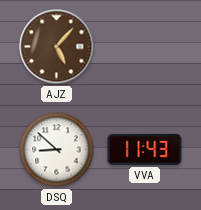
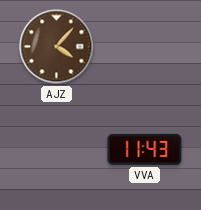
AJZ: 5:07 -> 4:07
DSQ: 8:52 -> none
